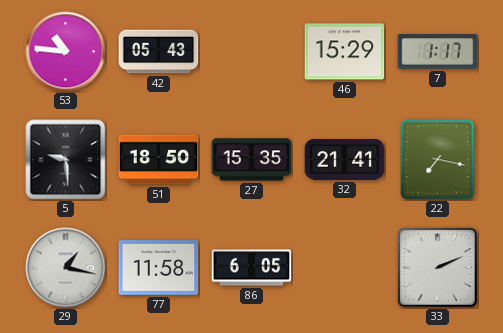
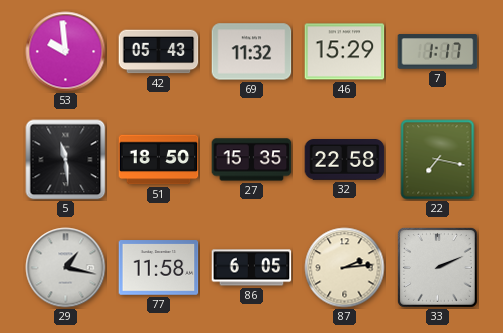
53: 10:46 -> 9:59
69: none -> 11:32
5: 9:29 -> 11:29
32: 21:41 -> 22:58
87: none -> 2:14
